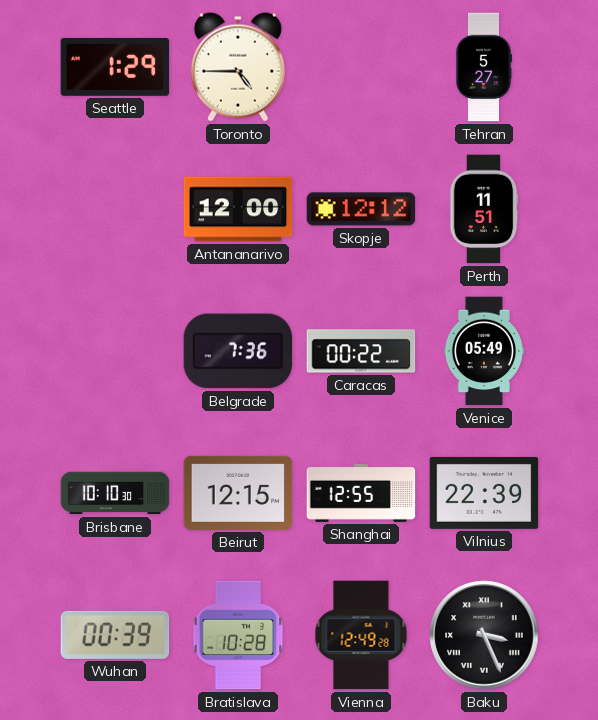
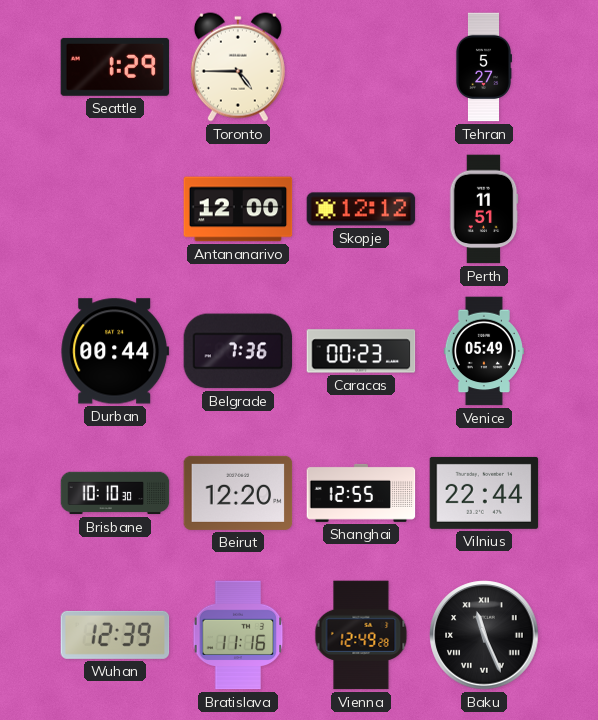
Durban: none -> 00:44
Caracas: 00:22 -> 00:23
Beirut: 12:15 -> 12:20
Vilnius: 22:39 -> 22:44
Wuhan: 00:39 -> 12:39
Bratislava: 10:28 -> 11:16
Baku: 3:26 -> 11:26
